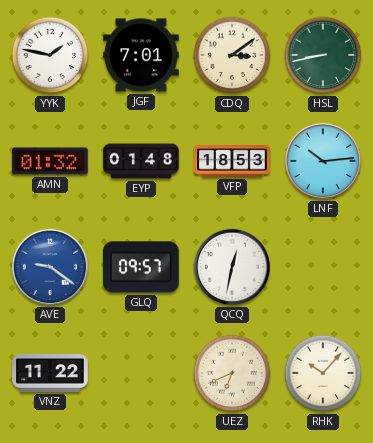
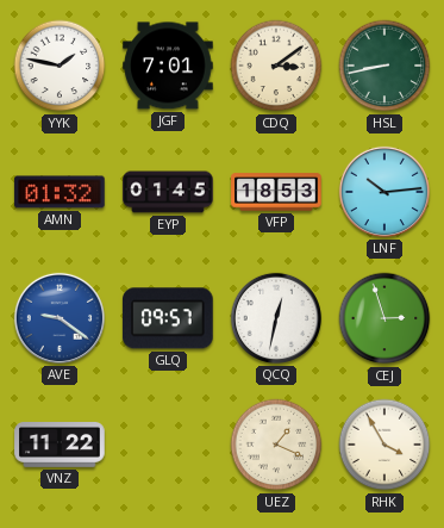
EYP: 01:48 -> 01:45
CEJ: none -> 2:57
UEZ: 6:41 -> 1:19
RHK: 10:07 -> 3:55
